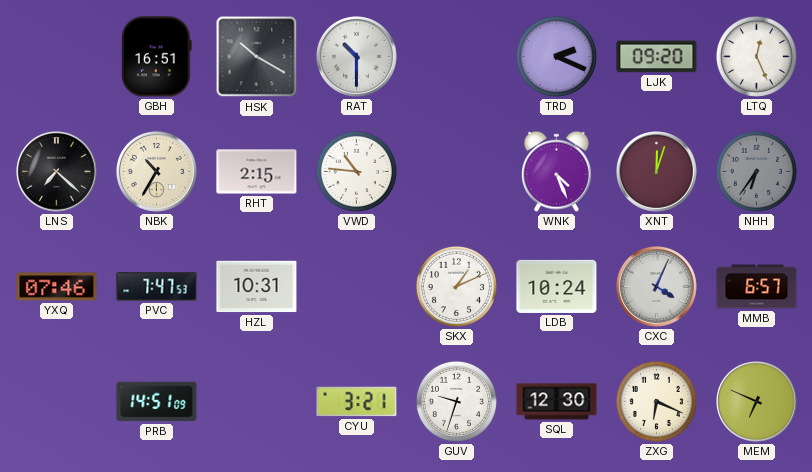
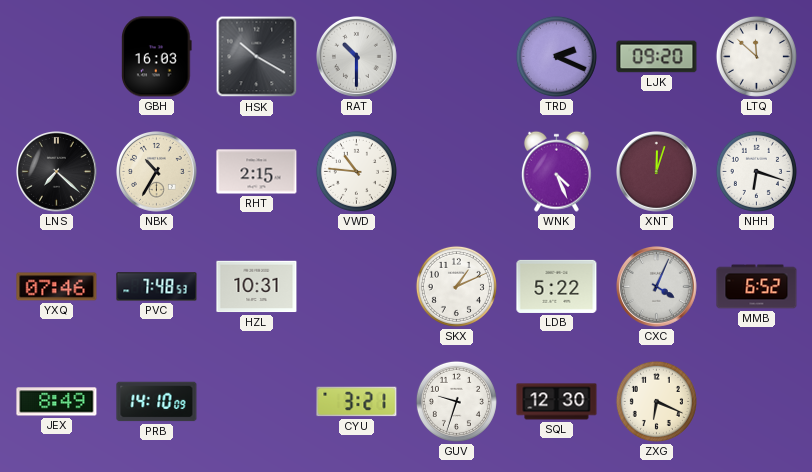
GBH: 16:51 -> 16:03
LTQ: 12:26 -> 11:52
NHH: 6:36 -> 6:18
NHH dial: grey -> white
PVC: 7:47 -> 7:48
LDB: 10:24 -> 5:22
MMB: 6:57 -> 6:52
JEX: none -> 8:49
PRB: 14:51 -> 14:10
MEM: 6:49 -> none
